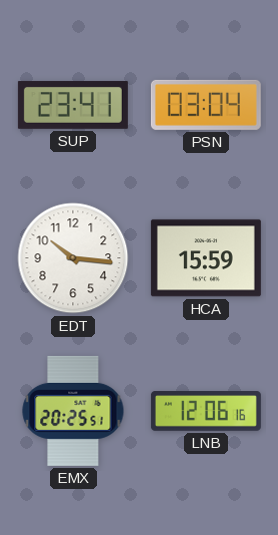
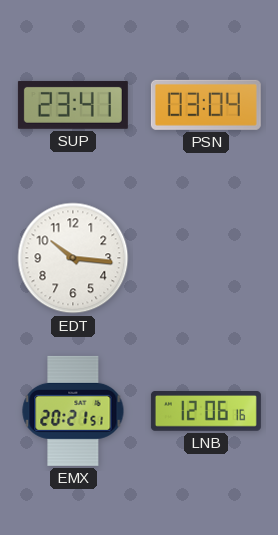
HCA: 15:59 -> none
EMX: 20:25 -> 20:21
